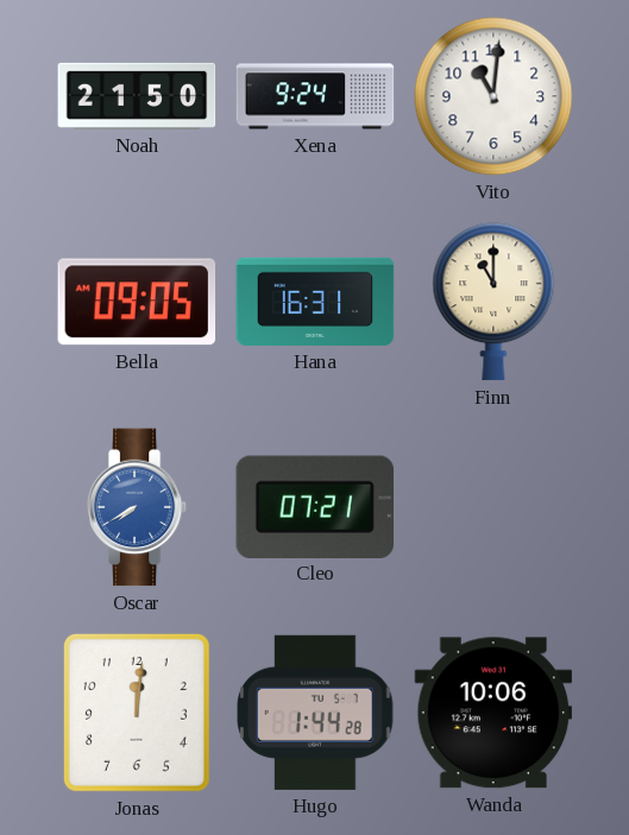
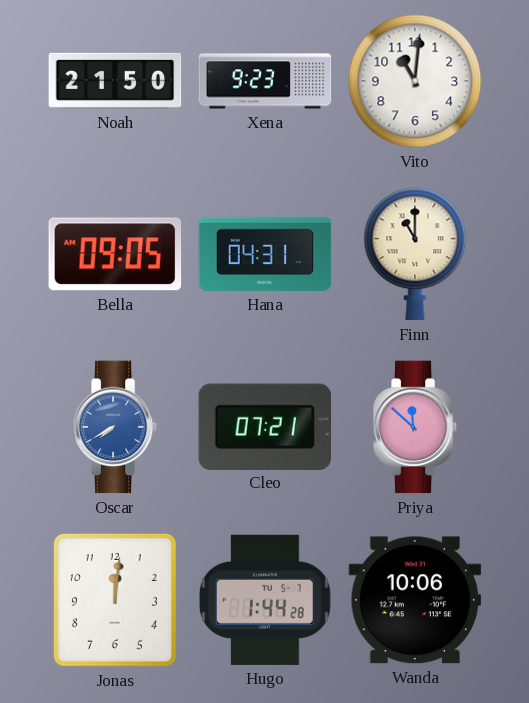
Xena: 9:24 -> 9:23
Hana: 16:31 -> 04:31
Priya: none -> 11:52
